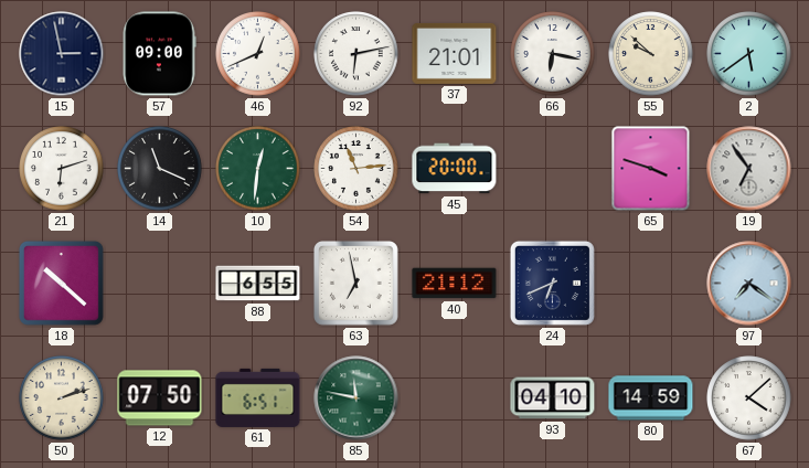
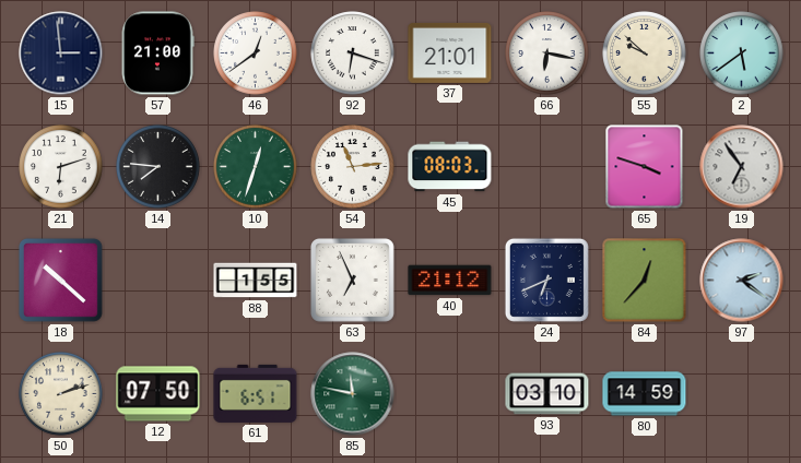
15: 2:58 -> 2:59
57: 09:00 -> 21:00
46: 12:41 -> 12:39
92: 6:13 -> 6:18
14: 11:19 -> 7:46
10: 12:31 -> 12:33
45: 20:00 -> 08:03
88: 6:55 -> 1:55
63: 6:58 -> 6:56
84: none -> 12:37
97: 7:21 -> 2:21
93: 04:10 -> 03:10
67: 4:08 -> none
